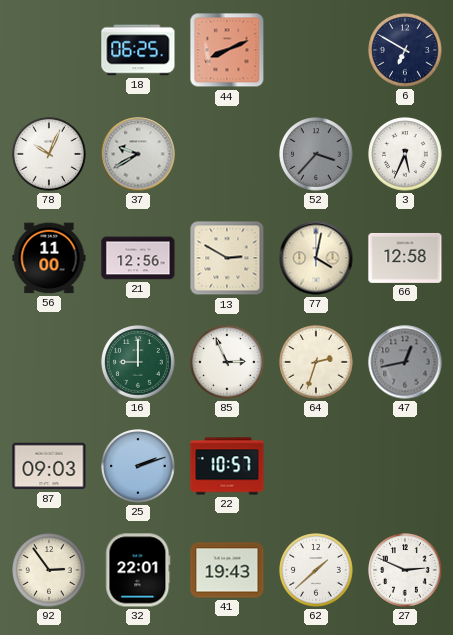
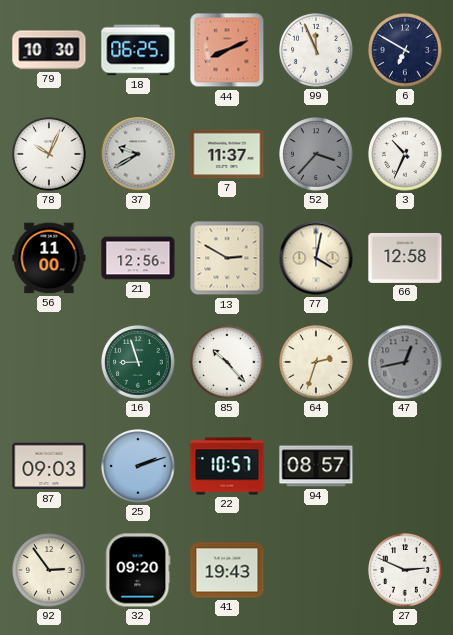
79: none -> 10:30
99: none -> 11:56
7: none -> 11:37
3: 5:34 -> 10:34
16: 9:00 -> 8:57
85: 2:56 -> 10:23
94: none -> 08:57
32: 22:01 -> 09:20
62: 1:38 -> none
